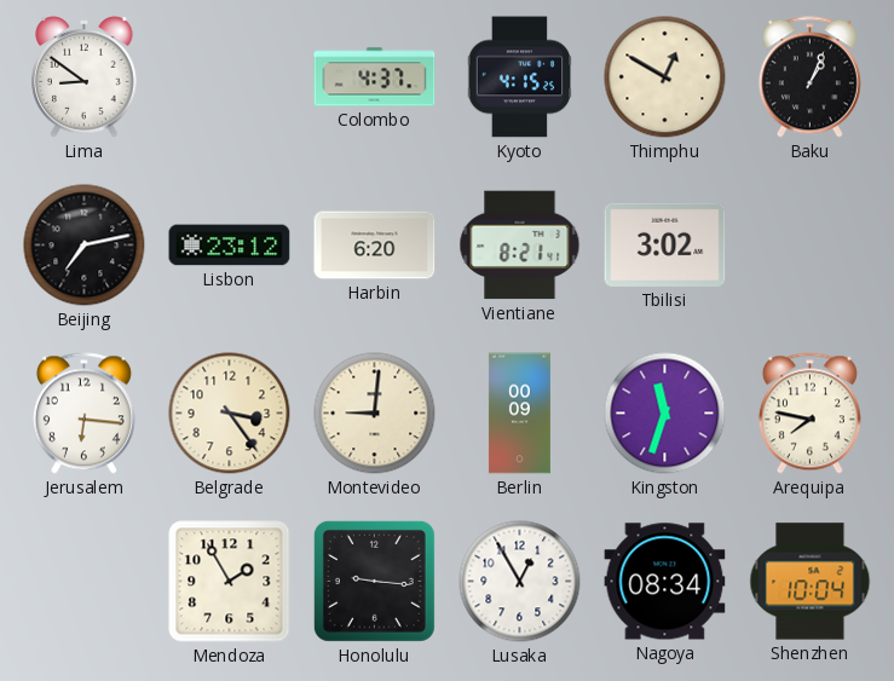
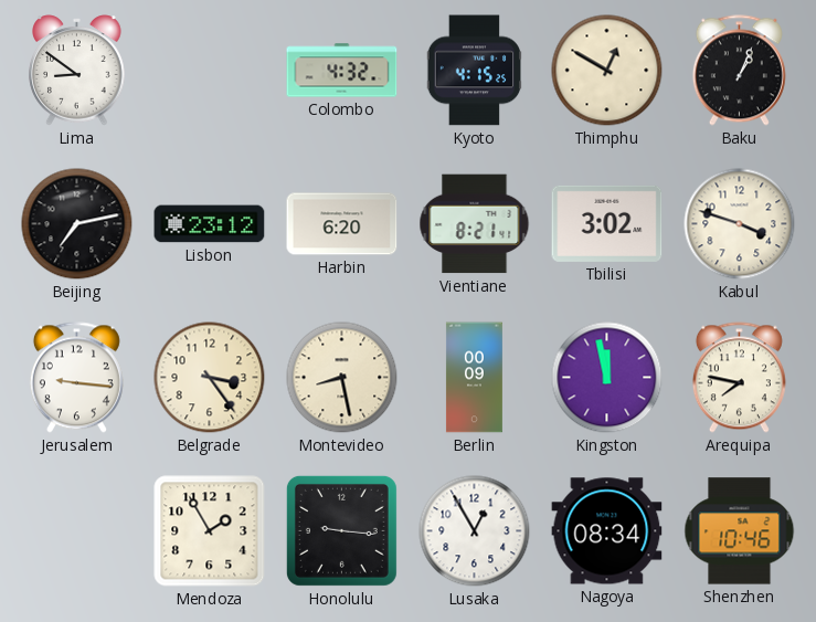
Colombo: 4:37 -> 4:32
Kabul: none -> 3:48
Jerusalem: 6:16 -> 9:16
Montevideo: 9:01 -> 8:28
Kingston: 11:33 -> 11:58
Shenzhen: 10:04 -> 10:46
